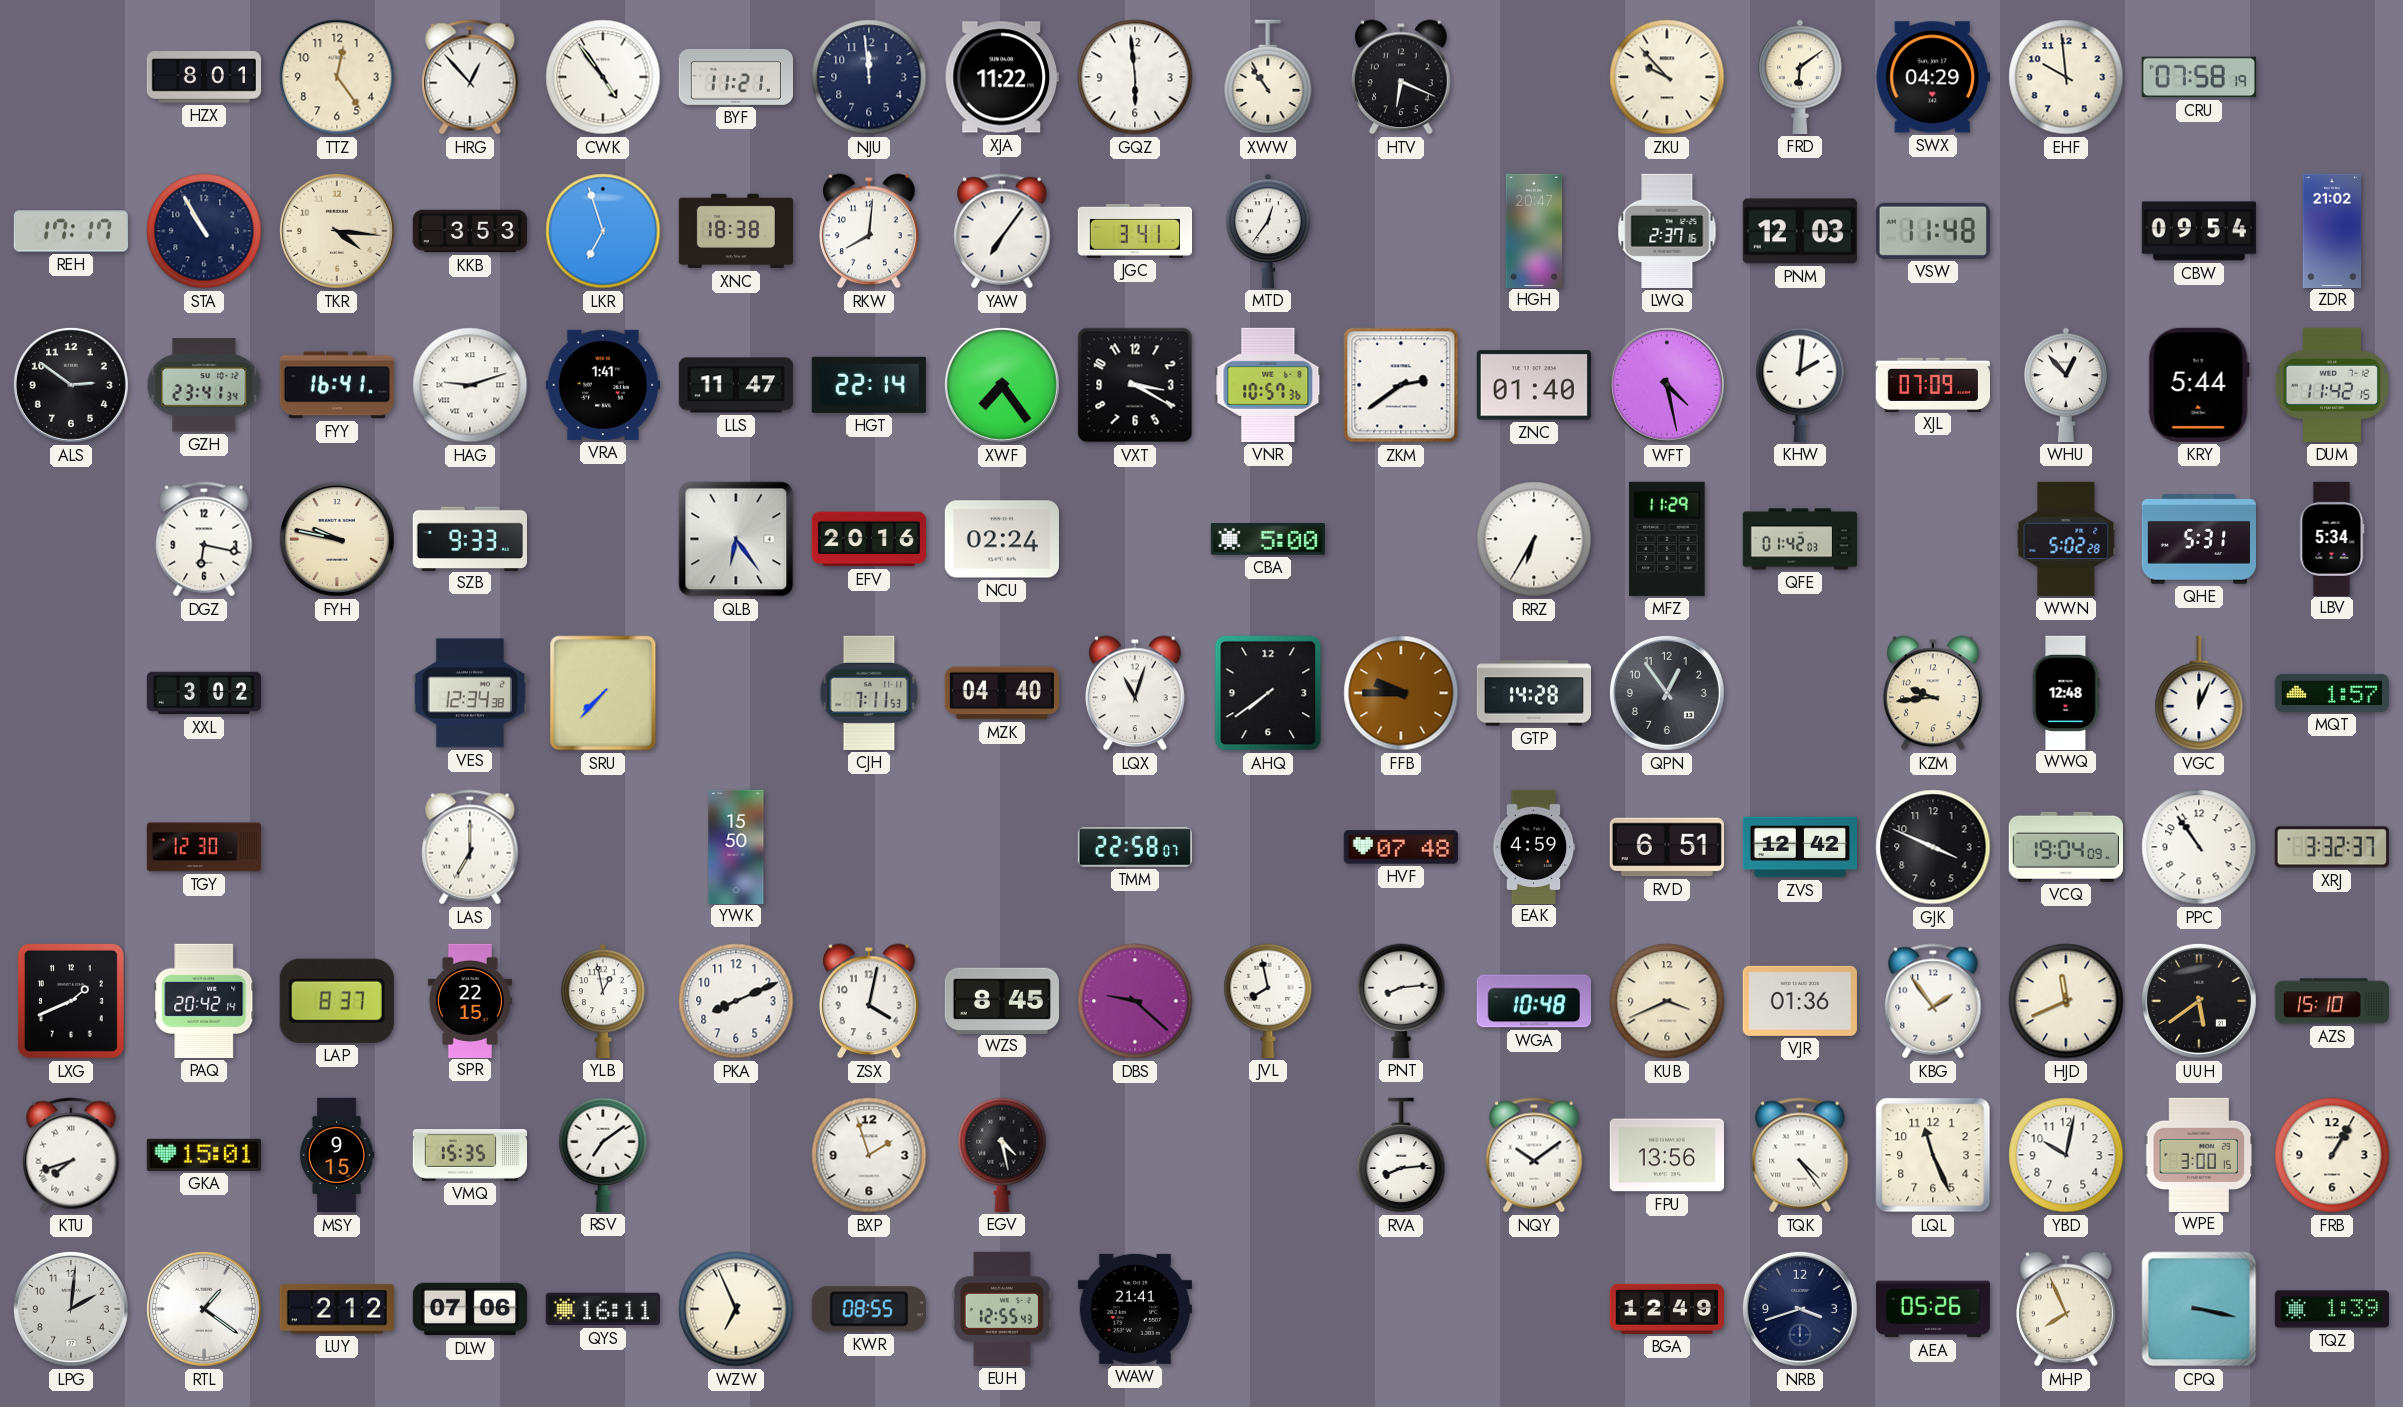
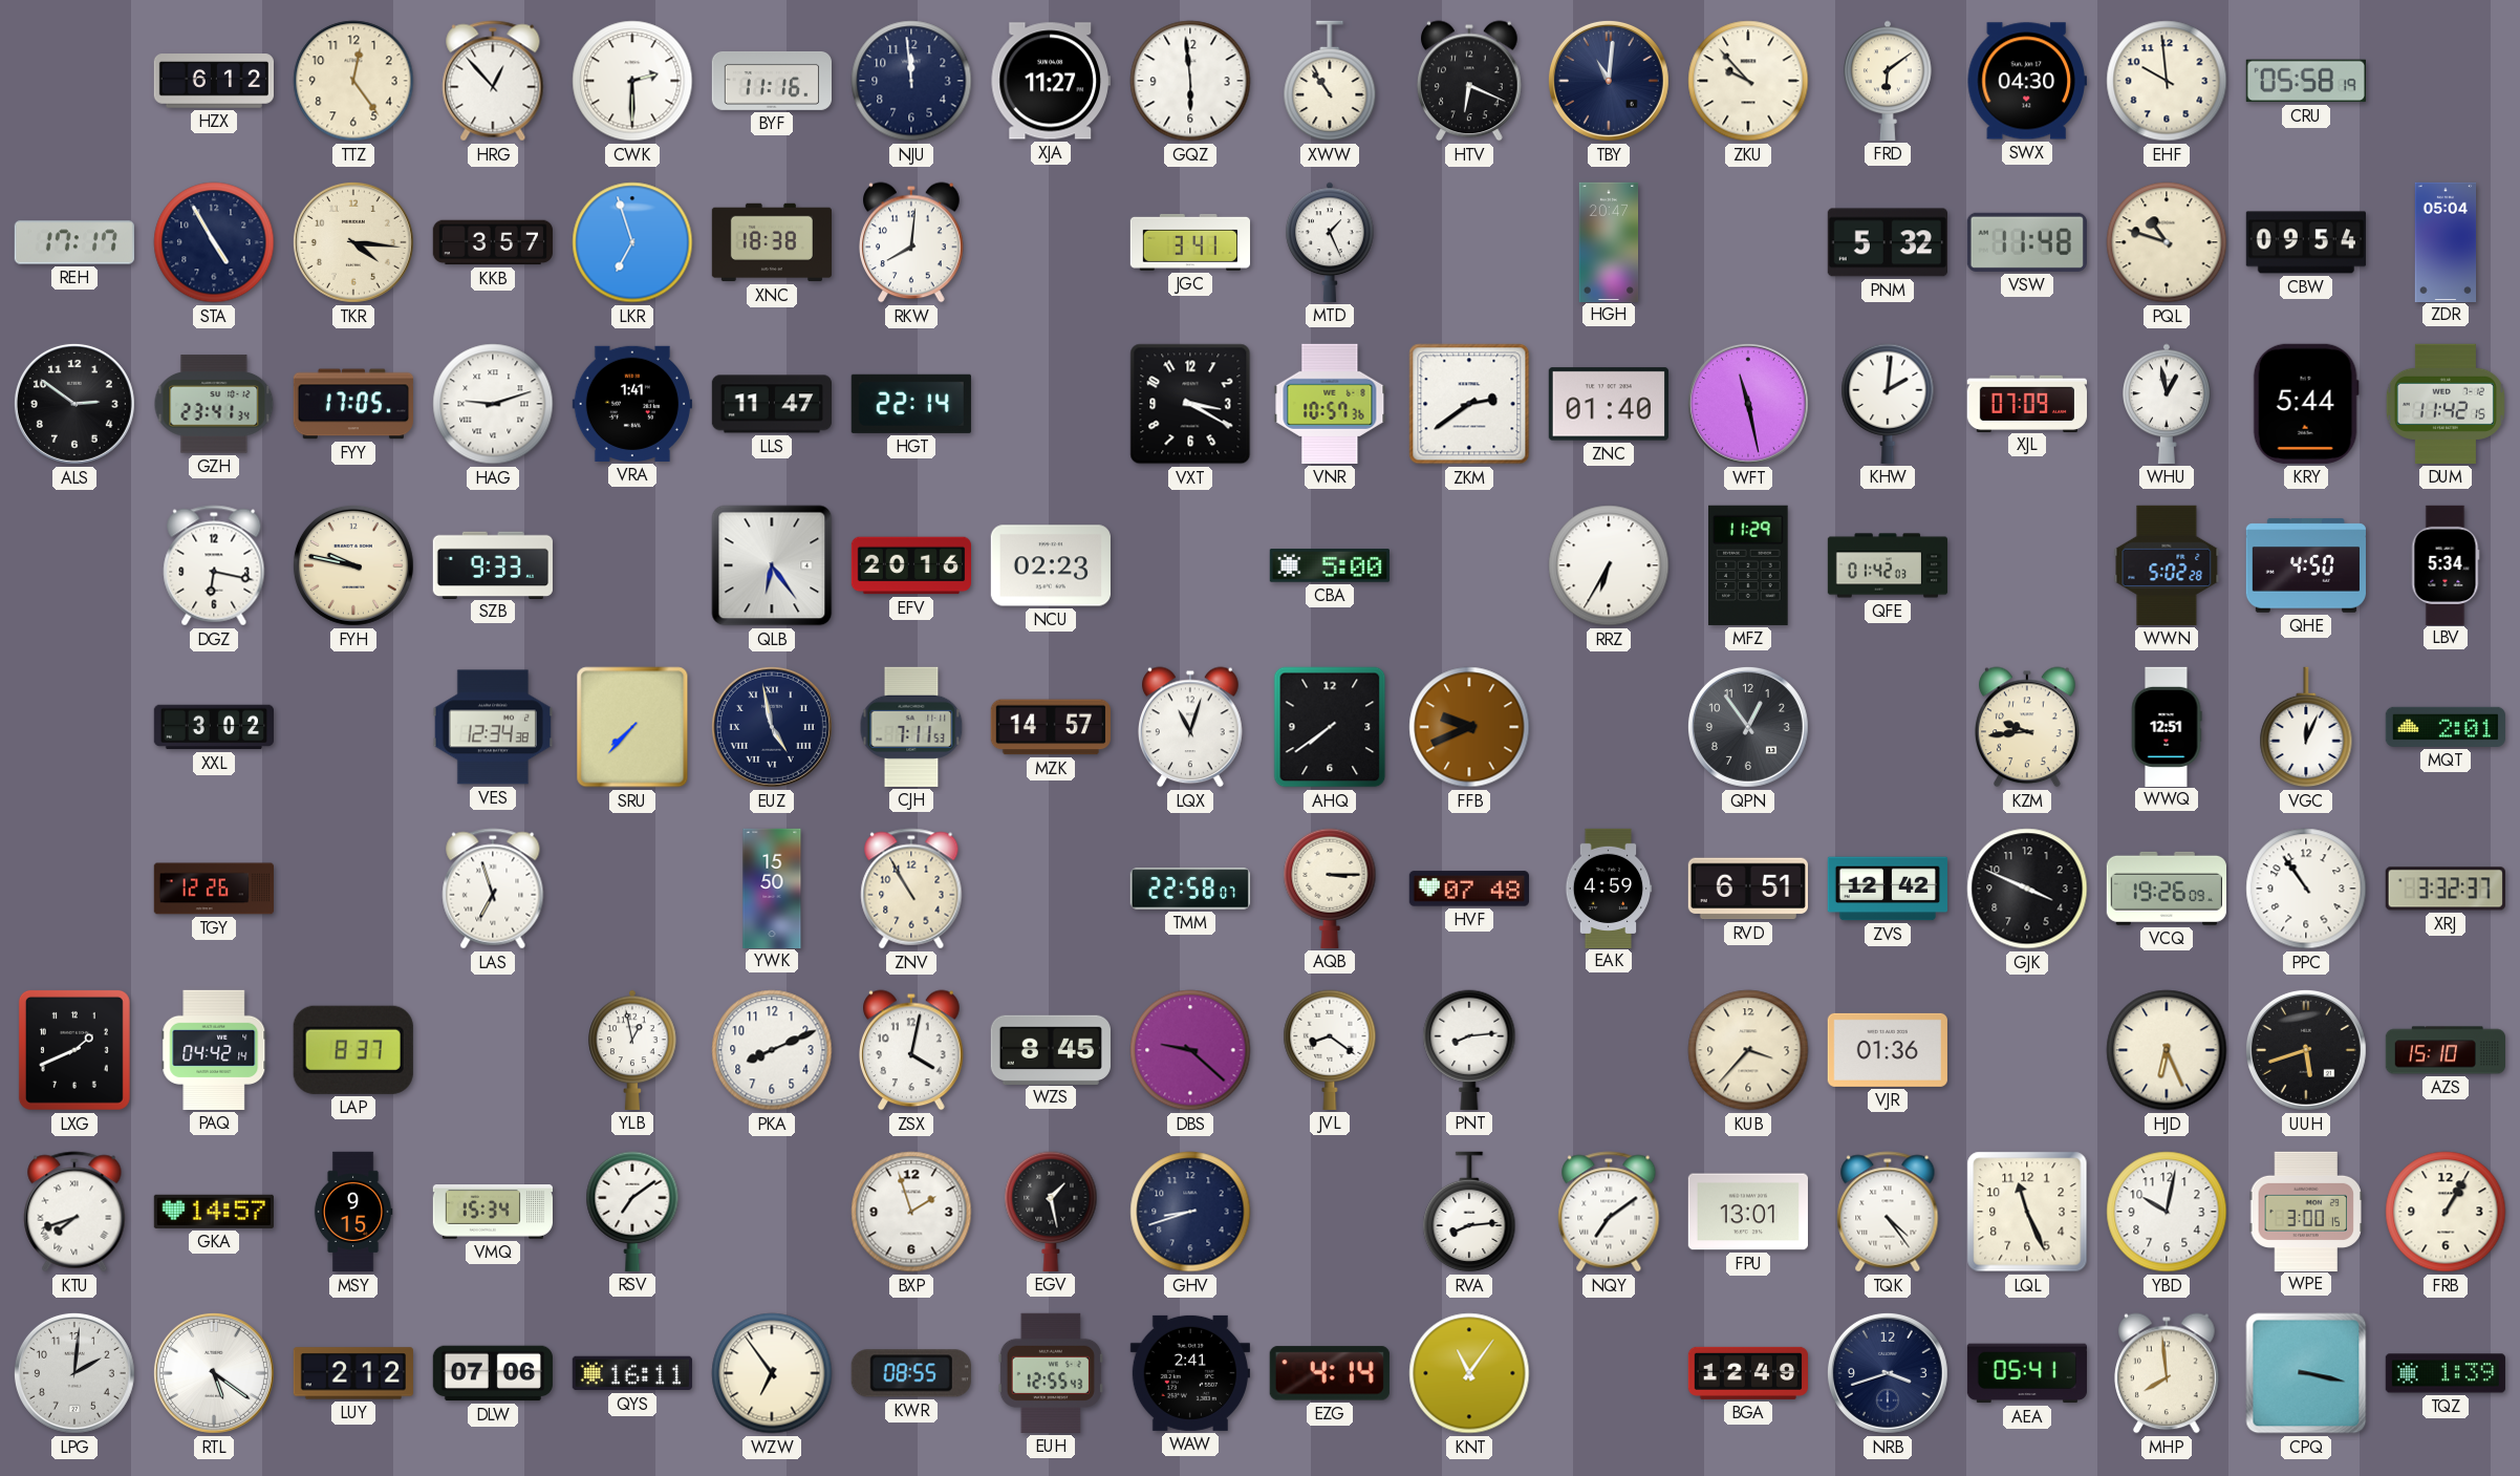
HZX: 8:01 -> 6:12
CWK: 4:54 -> 2:30
BYF: 11:21 -> 11:16
XJA: 11:22 -> 11:27
TBY: none -> 11:01
SWX: 04:29 -> 04:30
CRU: 07:58 -> 05:58
STA: 10:55 -> 4:55
KKB: 3:53 -> 3:57
YAW: 7:06 -> none
MTD: 12:36 -> 1:26
LWQ: 2:37 -> none
PNM: 12:03 -> 5:32
PQL: none -> 10:48
ZDR: 21:02 -> 05:04
FYY: 16:41 -> 17:05
XWF: 7:24 -> none
WFT: 4:28 -> 11:28
WHU: 12:53 -> 12:58
NCU: 02:24 -> 02:23
QHE: 5:31 -> 4:50
EUZ: none -> 4:58
MZK: 04:40 -> 14:57
FFB: 9:45 -> 9:41
GTP: 14:28 -> none
WWQ: 12:48 -> 12:51
MQT: 1:57 -> 2:01
TGY: 12:30 -> 12:26
LAS: 7:00 -> 6:57
ZNV: none -> 10:55
AQB: none -> 3:15
VCQ: 19:04 -> 19:26
PAQ: 20:42 -> 04:42
SPR: 22:15 -> none
JVL: 7:58 -> 8:21
WGA: 10:48 -> none
KUB: 3:41 -> 3:37
KBG: 1:54 -> none
HJD: 11:41 -> 6:26
UUH: 5:39 -> 5:42
GKA: 15:01 -> 14:57
VMQ: 15:35 -> 15:34
EGV: 4:28 -> 1:28
GHV: none -> 8:42
NQY: 10:09 -> 7:09
FPU: 13:56 -> 13:01
RTL: 1:21 -> 5:21
WZW: 6:56 -> 6:54
WAW: 21:41 -> 2:41
EZG: none -> 4:14
KNT: none -> 11:06
AEA: 05:26 -> 05:41
MHP: 7:56 -> 7:59
